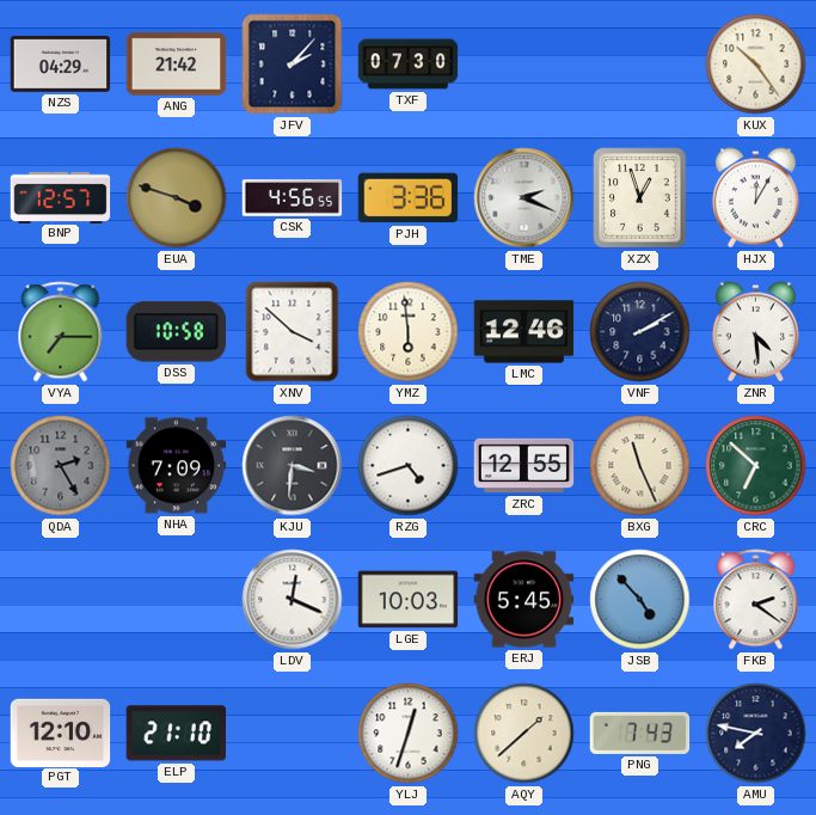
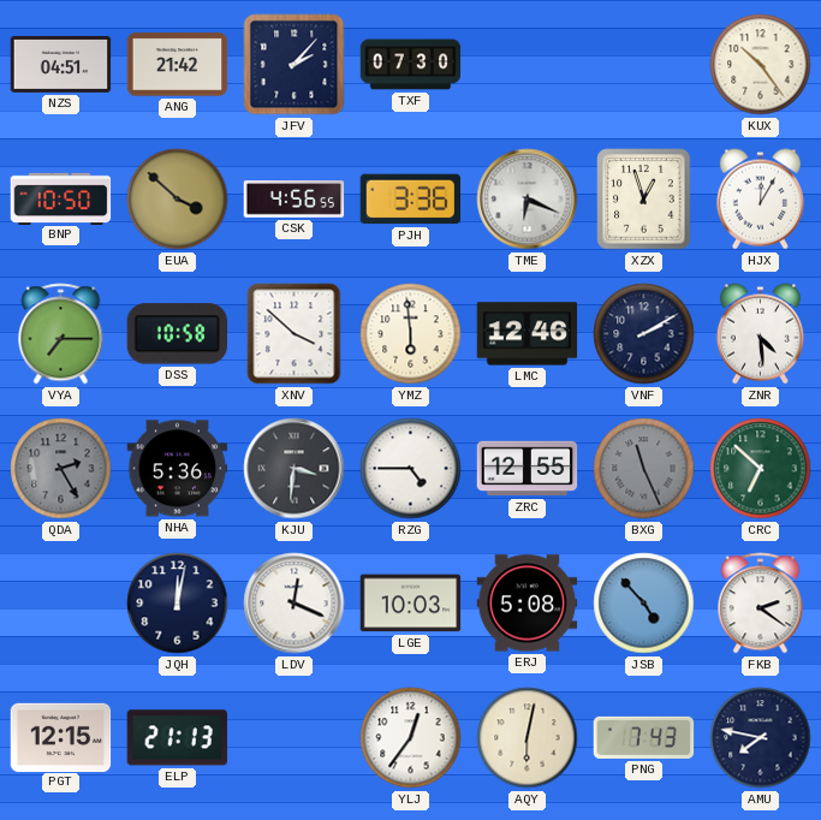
NZS: 04:29 -> 04:51
BNP: 12:57 -> 10:50
EUA: 3:48 -> 3:52
TME: 2:19 -> 6:19
NHA: 7:09 -> 5:36
RZG: 4:42 -> 4:45
BXG dial: cream -> grey
JQH: none -> 12:02
ERJ: 5:45 -> 5:08
PGT: 12:10 -> 12:15
ELP: 21:10 -> 21:13
YLJ: 12:33 -> 12:36
AQY: 1:38 -> 6:02
